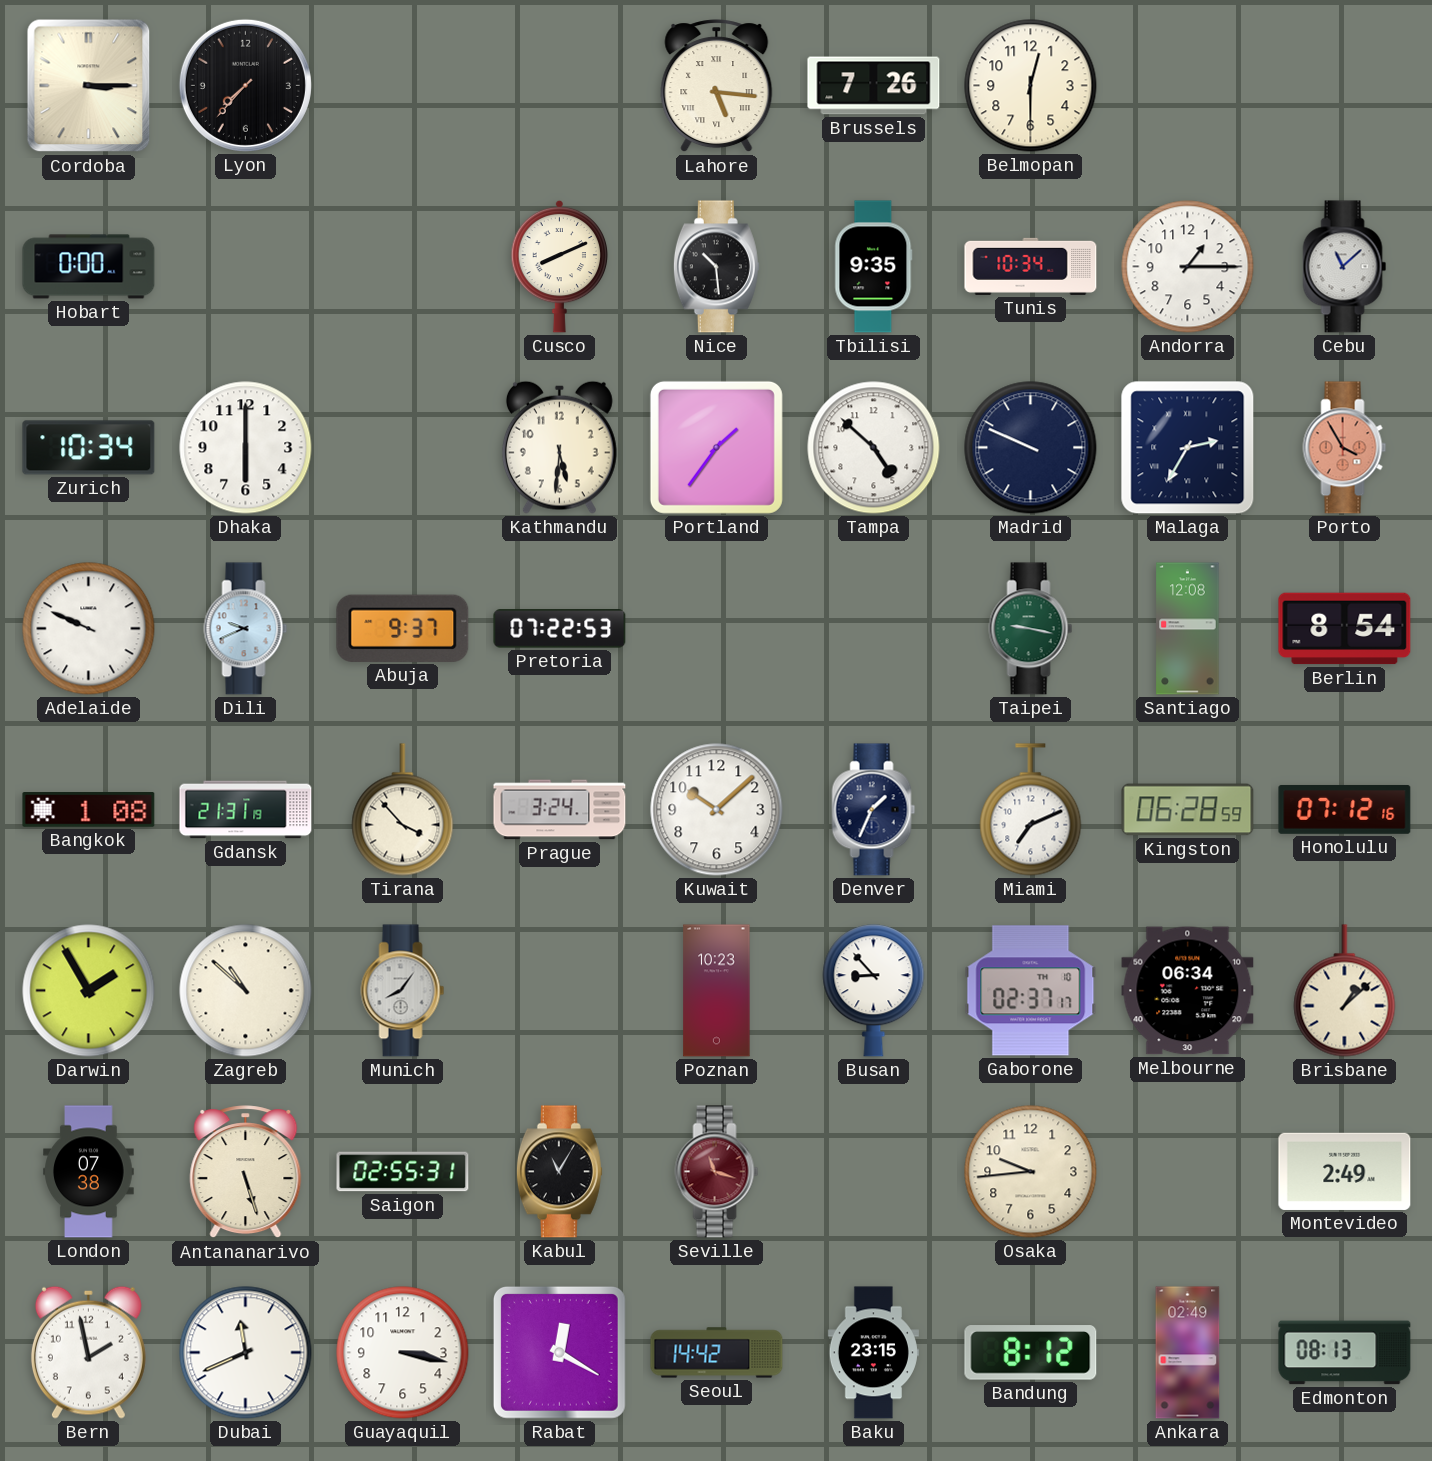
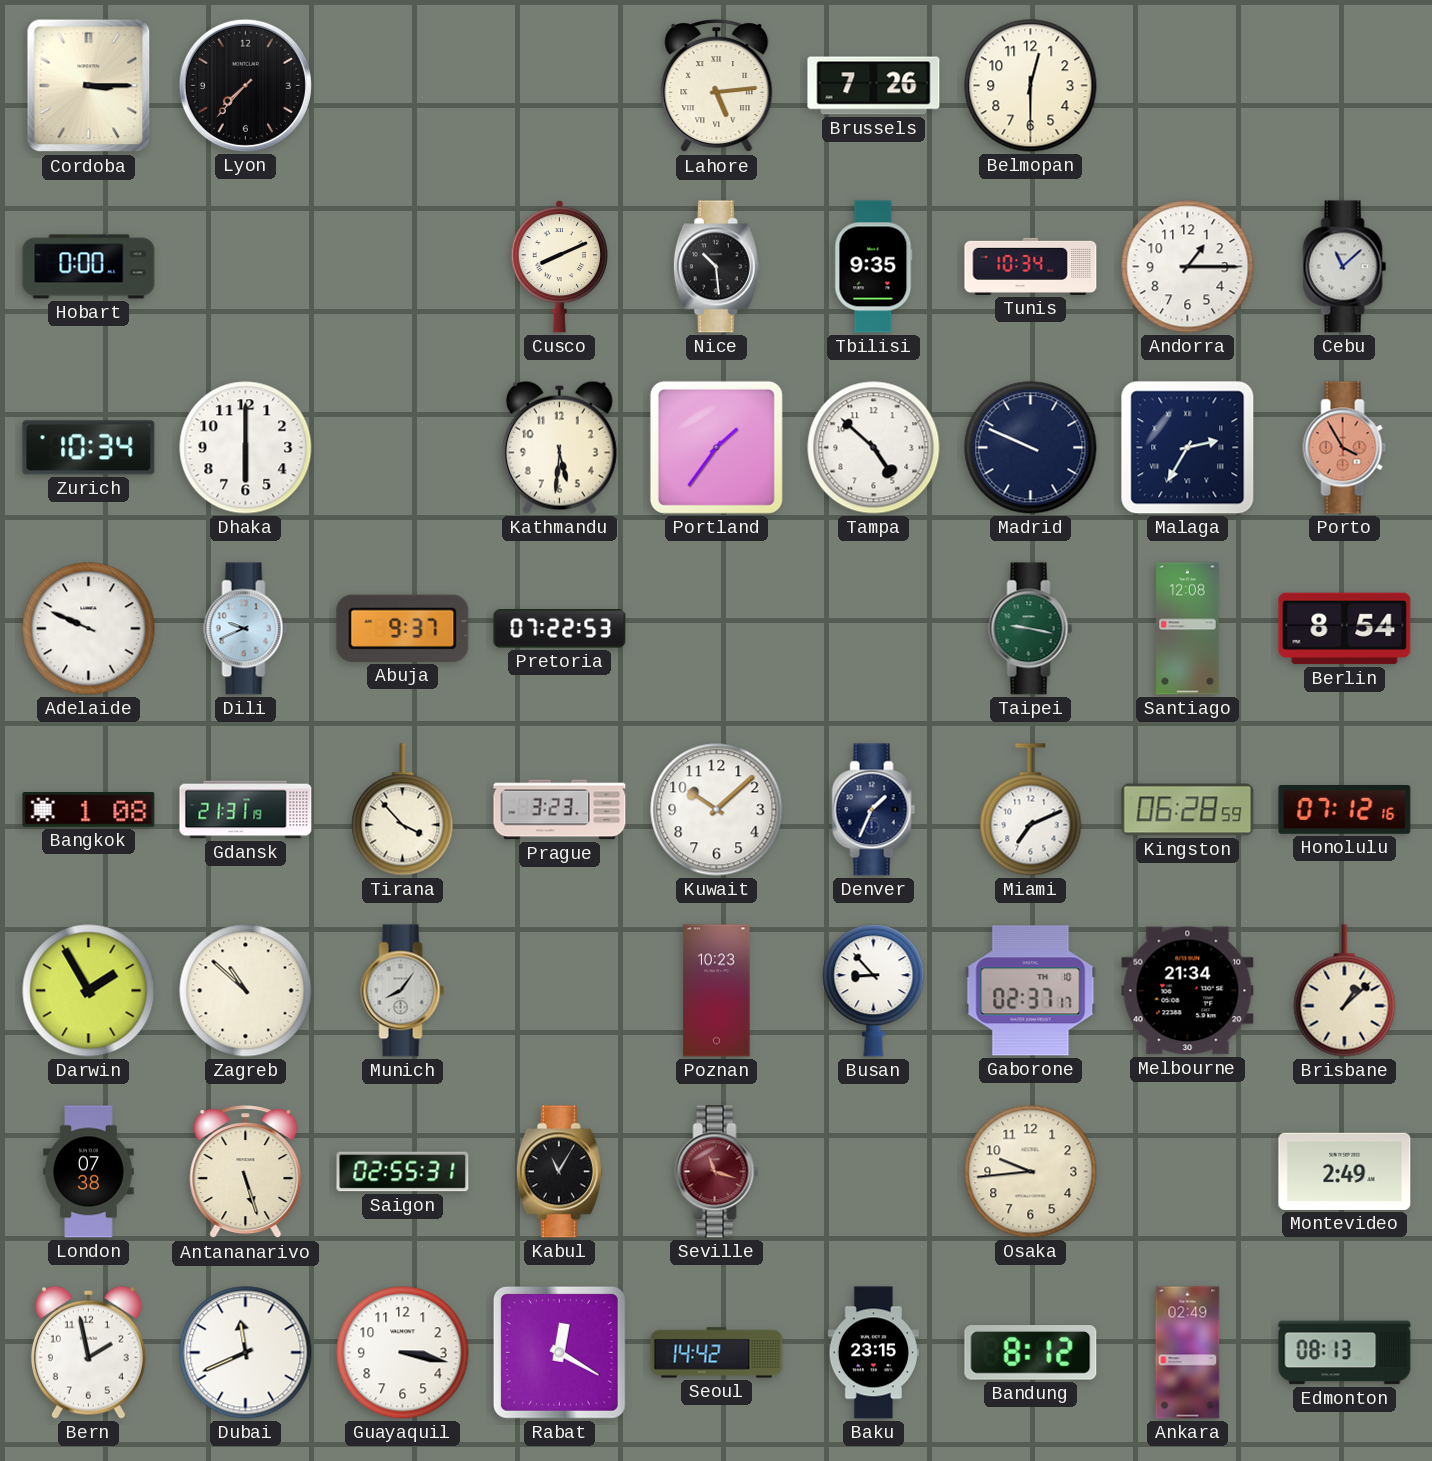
Lahore: 5:16 -> 5:14
Prague: 3:24 -> 3:23
Melbourne: 06:34 -> 21:34
